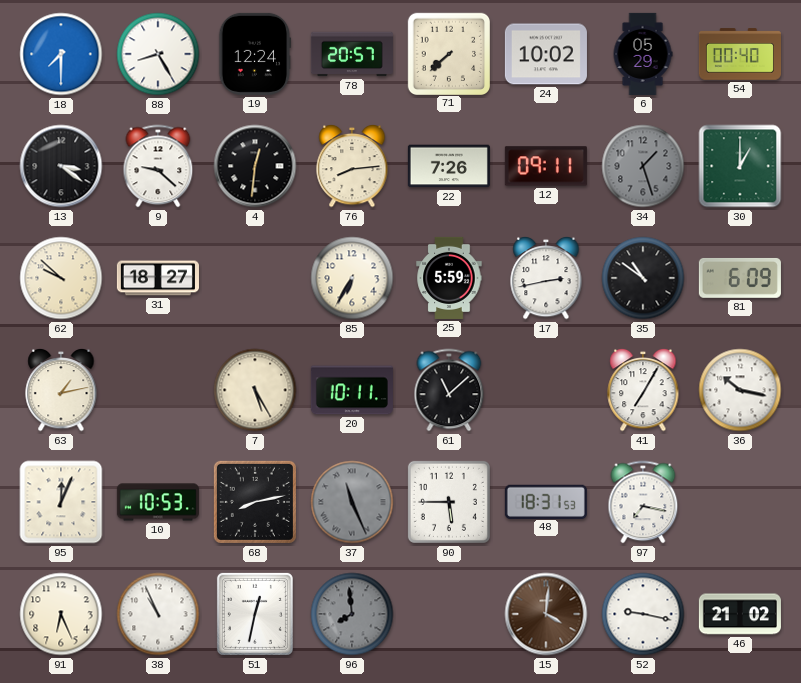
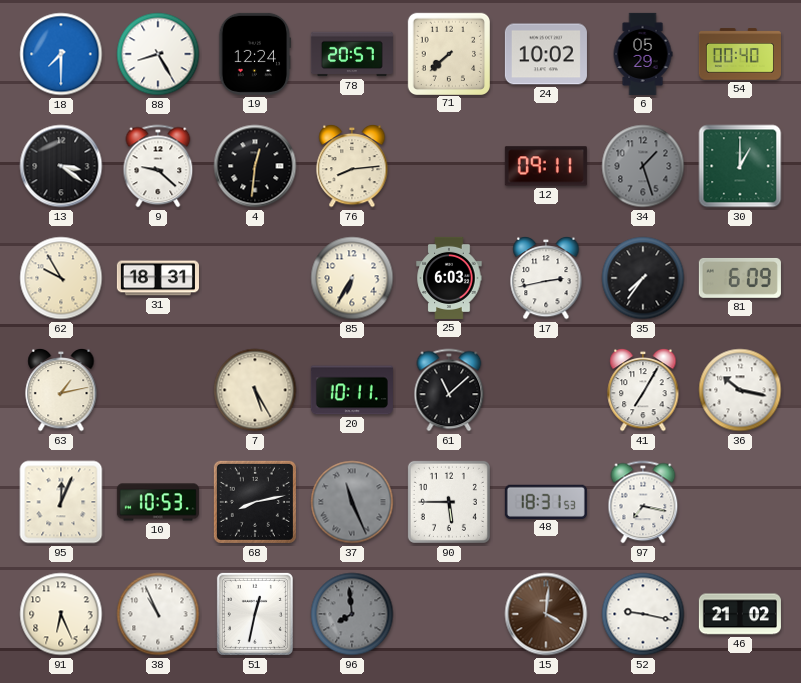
22: 7:26 -> none
62: 9:52 -> 9:55
31: 18:27 -> 18:31
25: 5:59 -> 6:03
35: 10:51 -> 7:36
